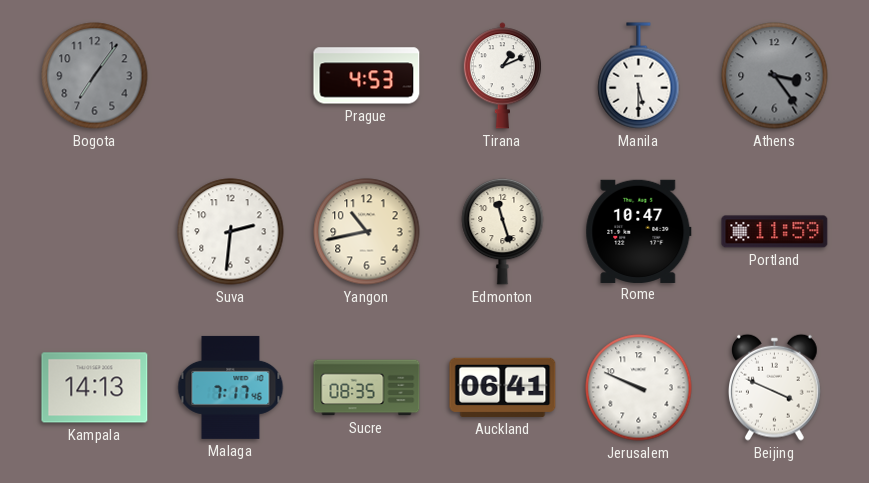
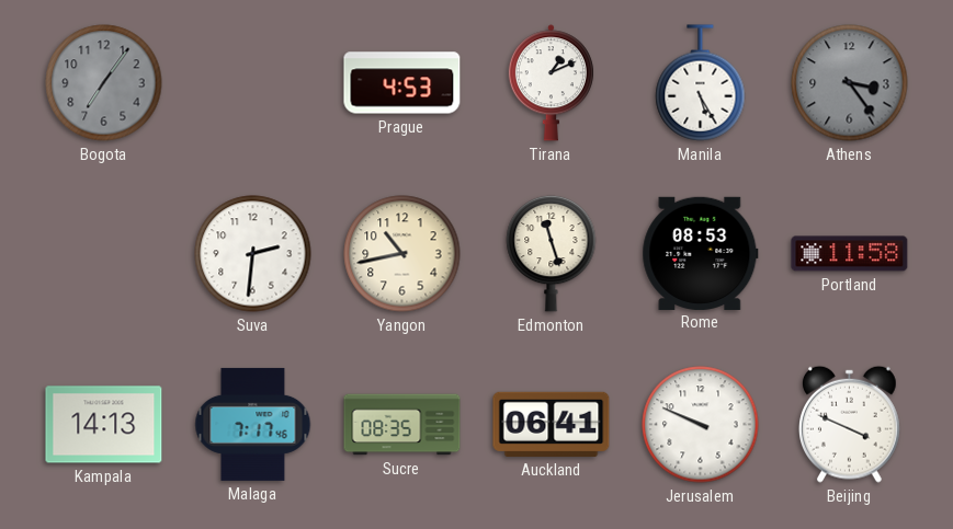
Manila: 5:30 -> 5:25
Rome: 10:47 -> 08:53
Portland: 11:59 -> 11:58
